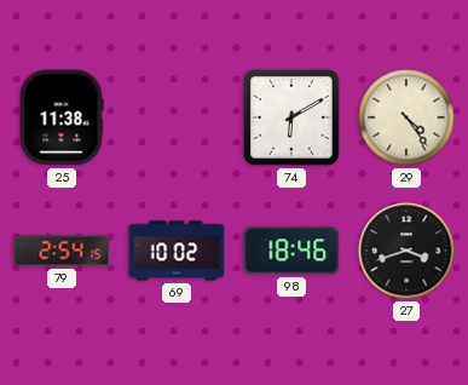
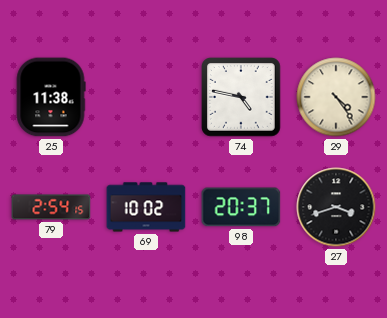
74: 6:10 -> 4:47
98: 18:46 -> 20:37
